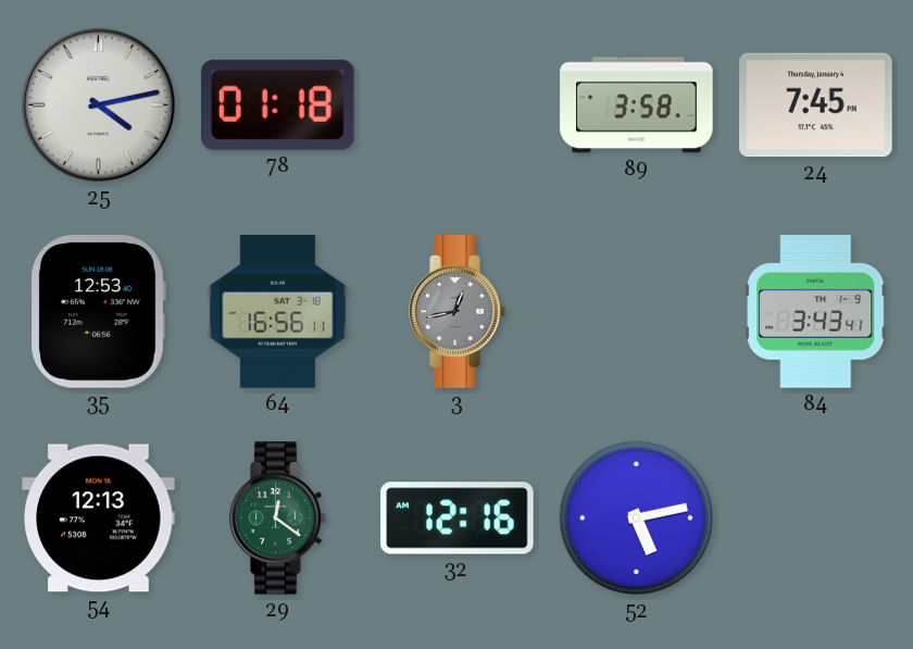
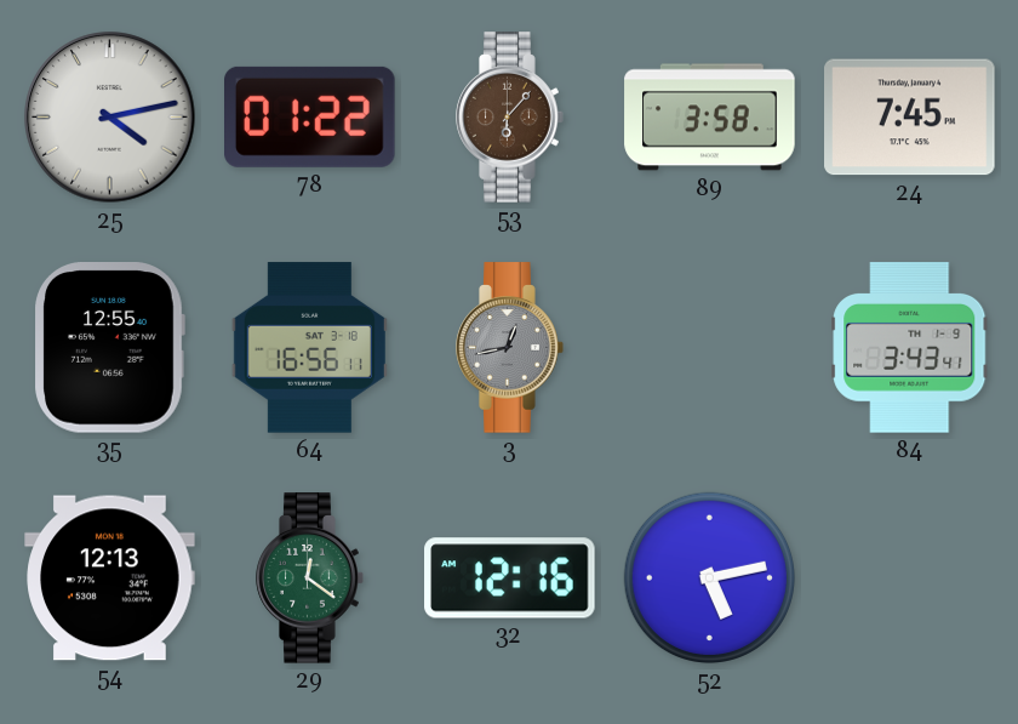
78: 01:18 -> 01:22
53: none -> 6:07
35: 12:53 -> 12:55
